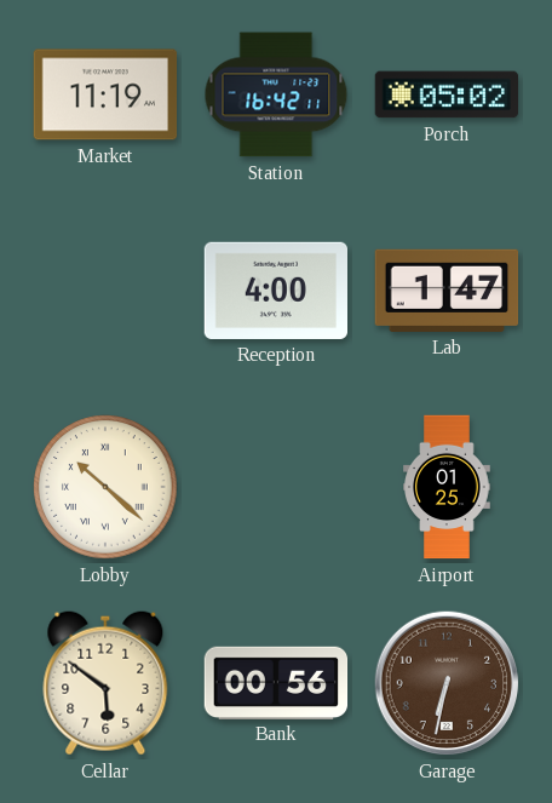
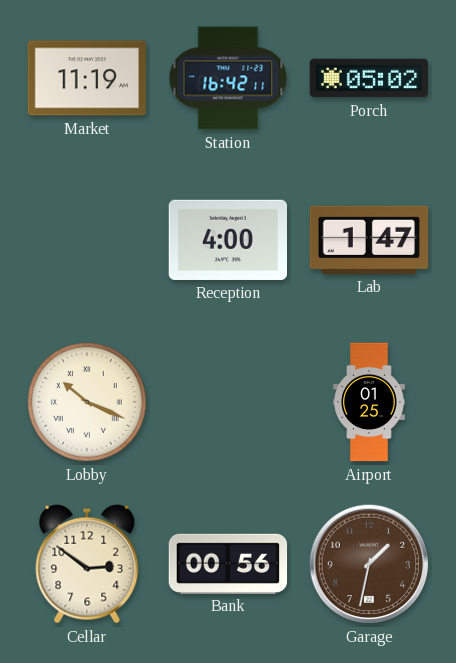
Lobby: 10:22 -> 10:19
Cellar: 5:51 -> 2:51
Garage: 6:32 -> 1:32
